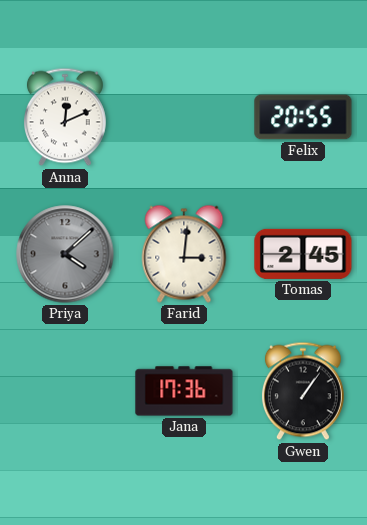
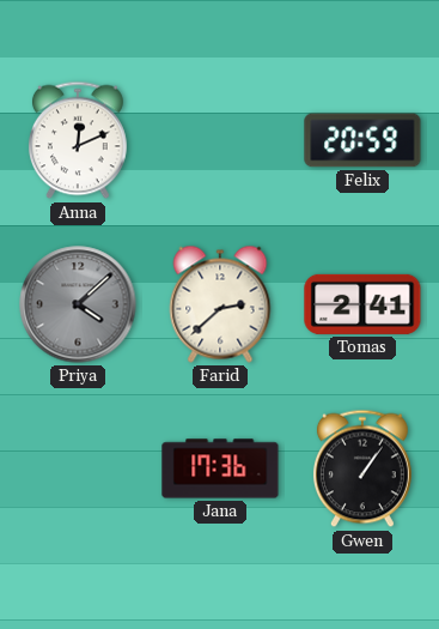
Felix: 20:55 -> 20:59
Farid: 3:01 -> 2:38
Tomas: 2:45 -> 2:41
